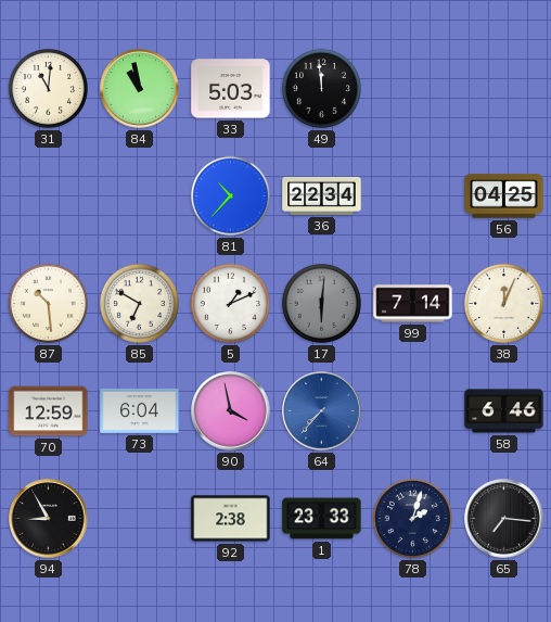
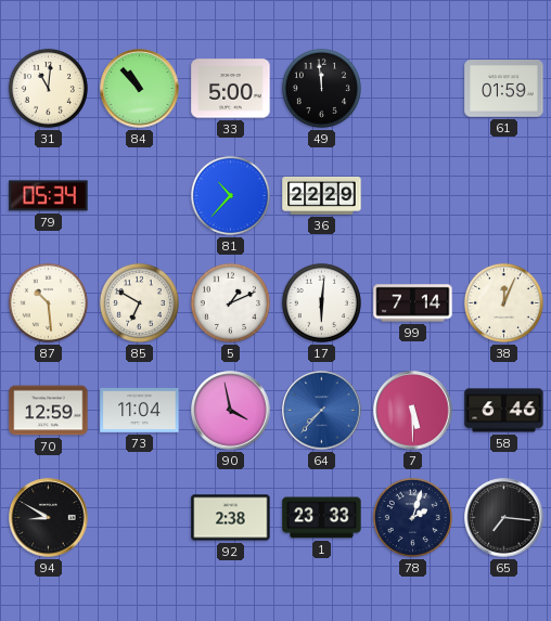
84: 10:58 -> 10:53
33: 5:03 -> 5:00
61: none -> 01:59
79: none -> 05:34
36: 22:34 -> 22:29
56: 04:25 -> none
17 dial: grey -> white
73: 6:04 -> 11:04
7: none -> 5:30
94: 8:55 -> 8:50
